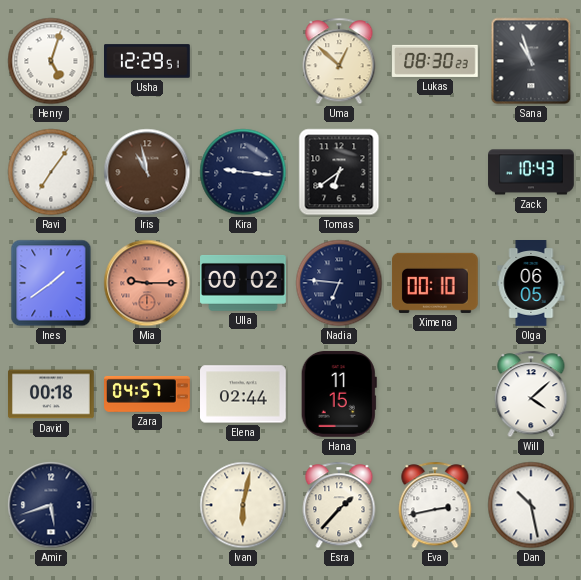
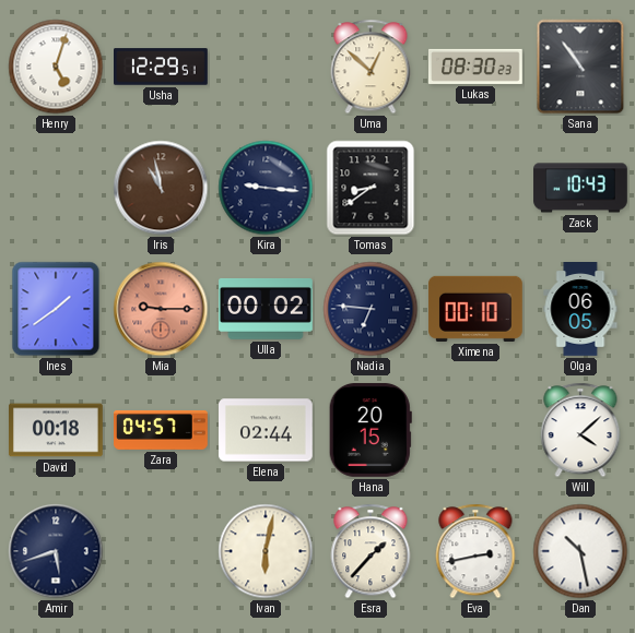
Sana: 10:57 -> 10:54
Ravi: 7:06 -> none
Tomas: 6:39 -> 8:39
Hana: 11:15 -> 20:15
